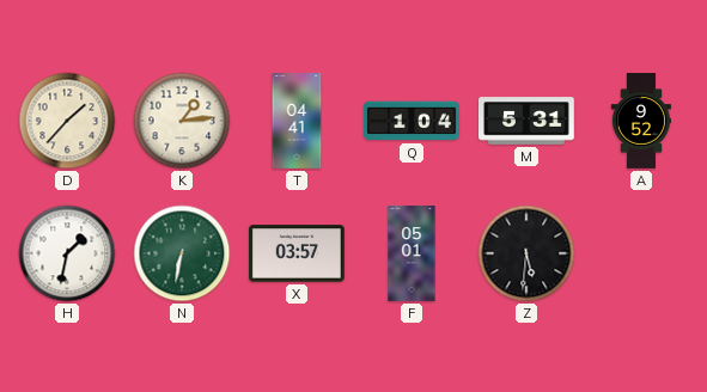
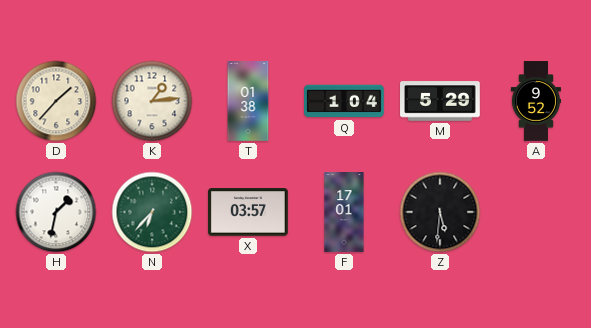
T: 04:41 -> 01:38
M: 5:31 -> 5:29
N: 6:32 -> 6:37
F: 05:01 -> 17:01
